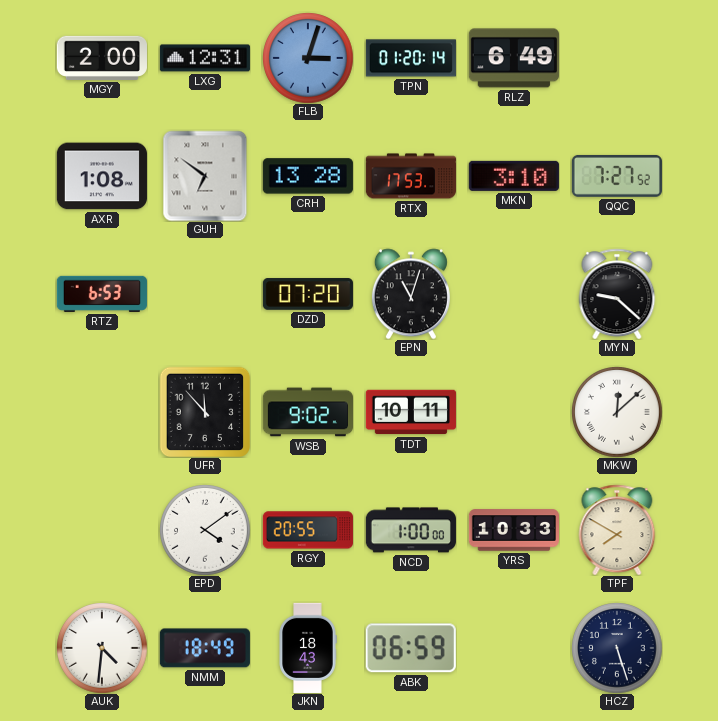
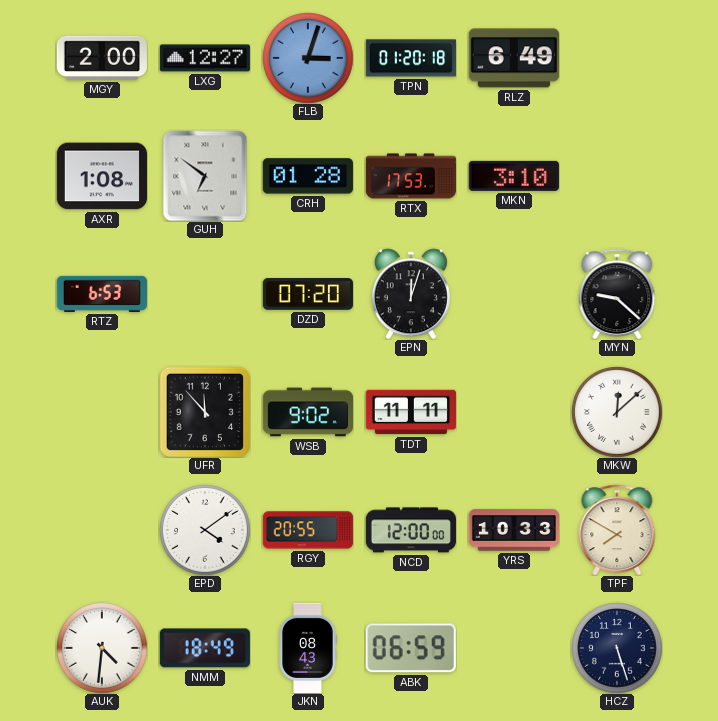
LXG: 12:31 -> 12:27
TPN: 01:20:14 -> 01:20:18
CRH: 13:28 -> 01:28
QQC: 7:27 -> none
EPN: 11:03 -> 12:03
TDT: 10:11 -> 11:11
NCD: 1:00 -> 12:00
JKN: 18:43 -> 08:43
